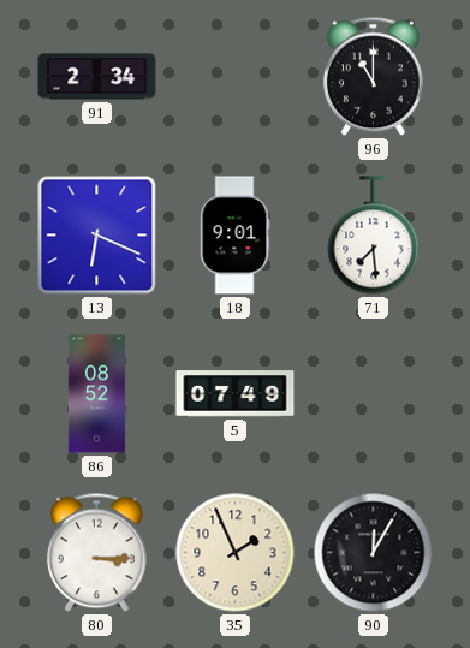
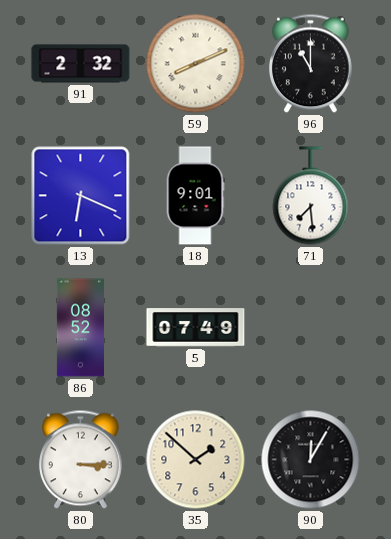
91: 2:34 -> 2:32
59: none -> 8:11
35: 1:56 -> 1:52
